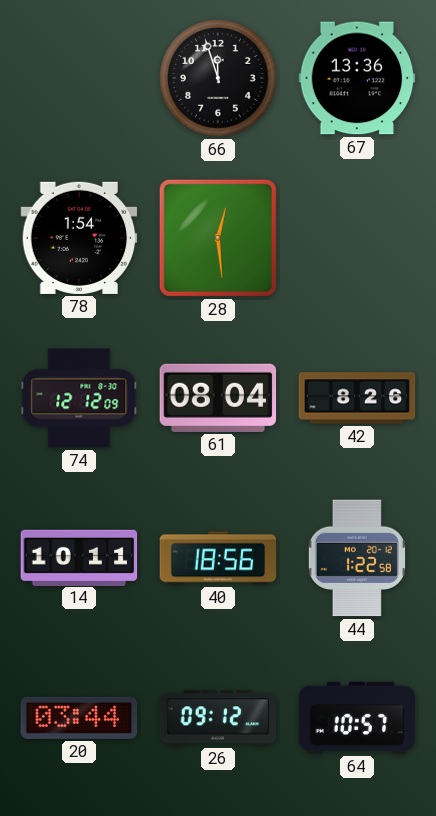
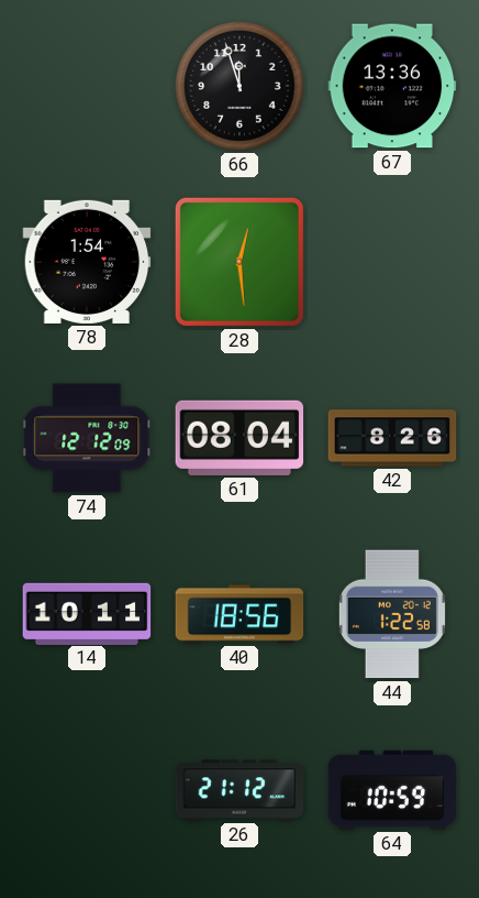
20: 03:44 -> none
26: 09:12 -> 21:12
64: 10:57 -> 10:59
